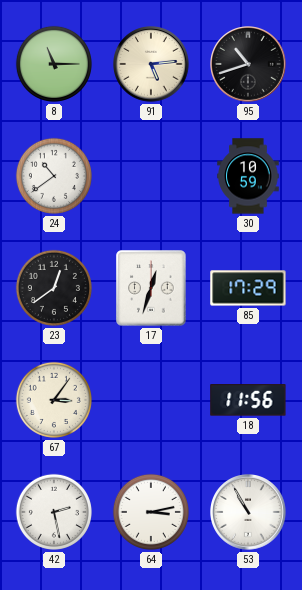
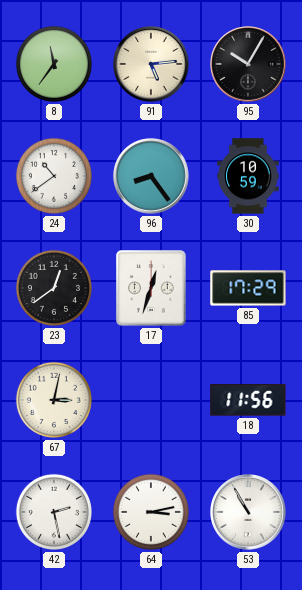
8: 11:15 -> 11:36
95: 10:42 -> 10:05
96: none -> 8:24
67: 3:06 -> 3:02
